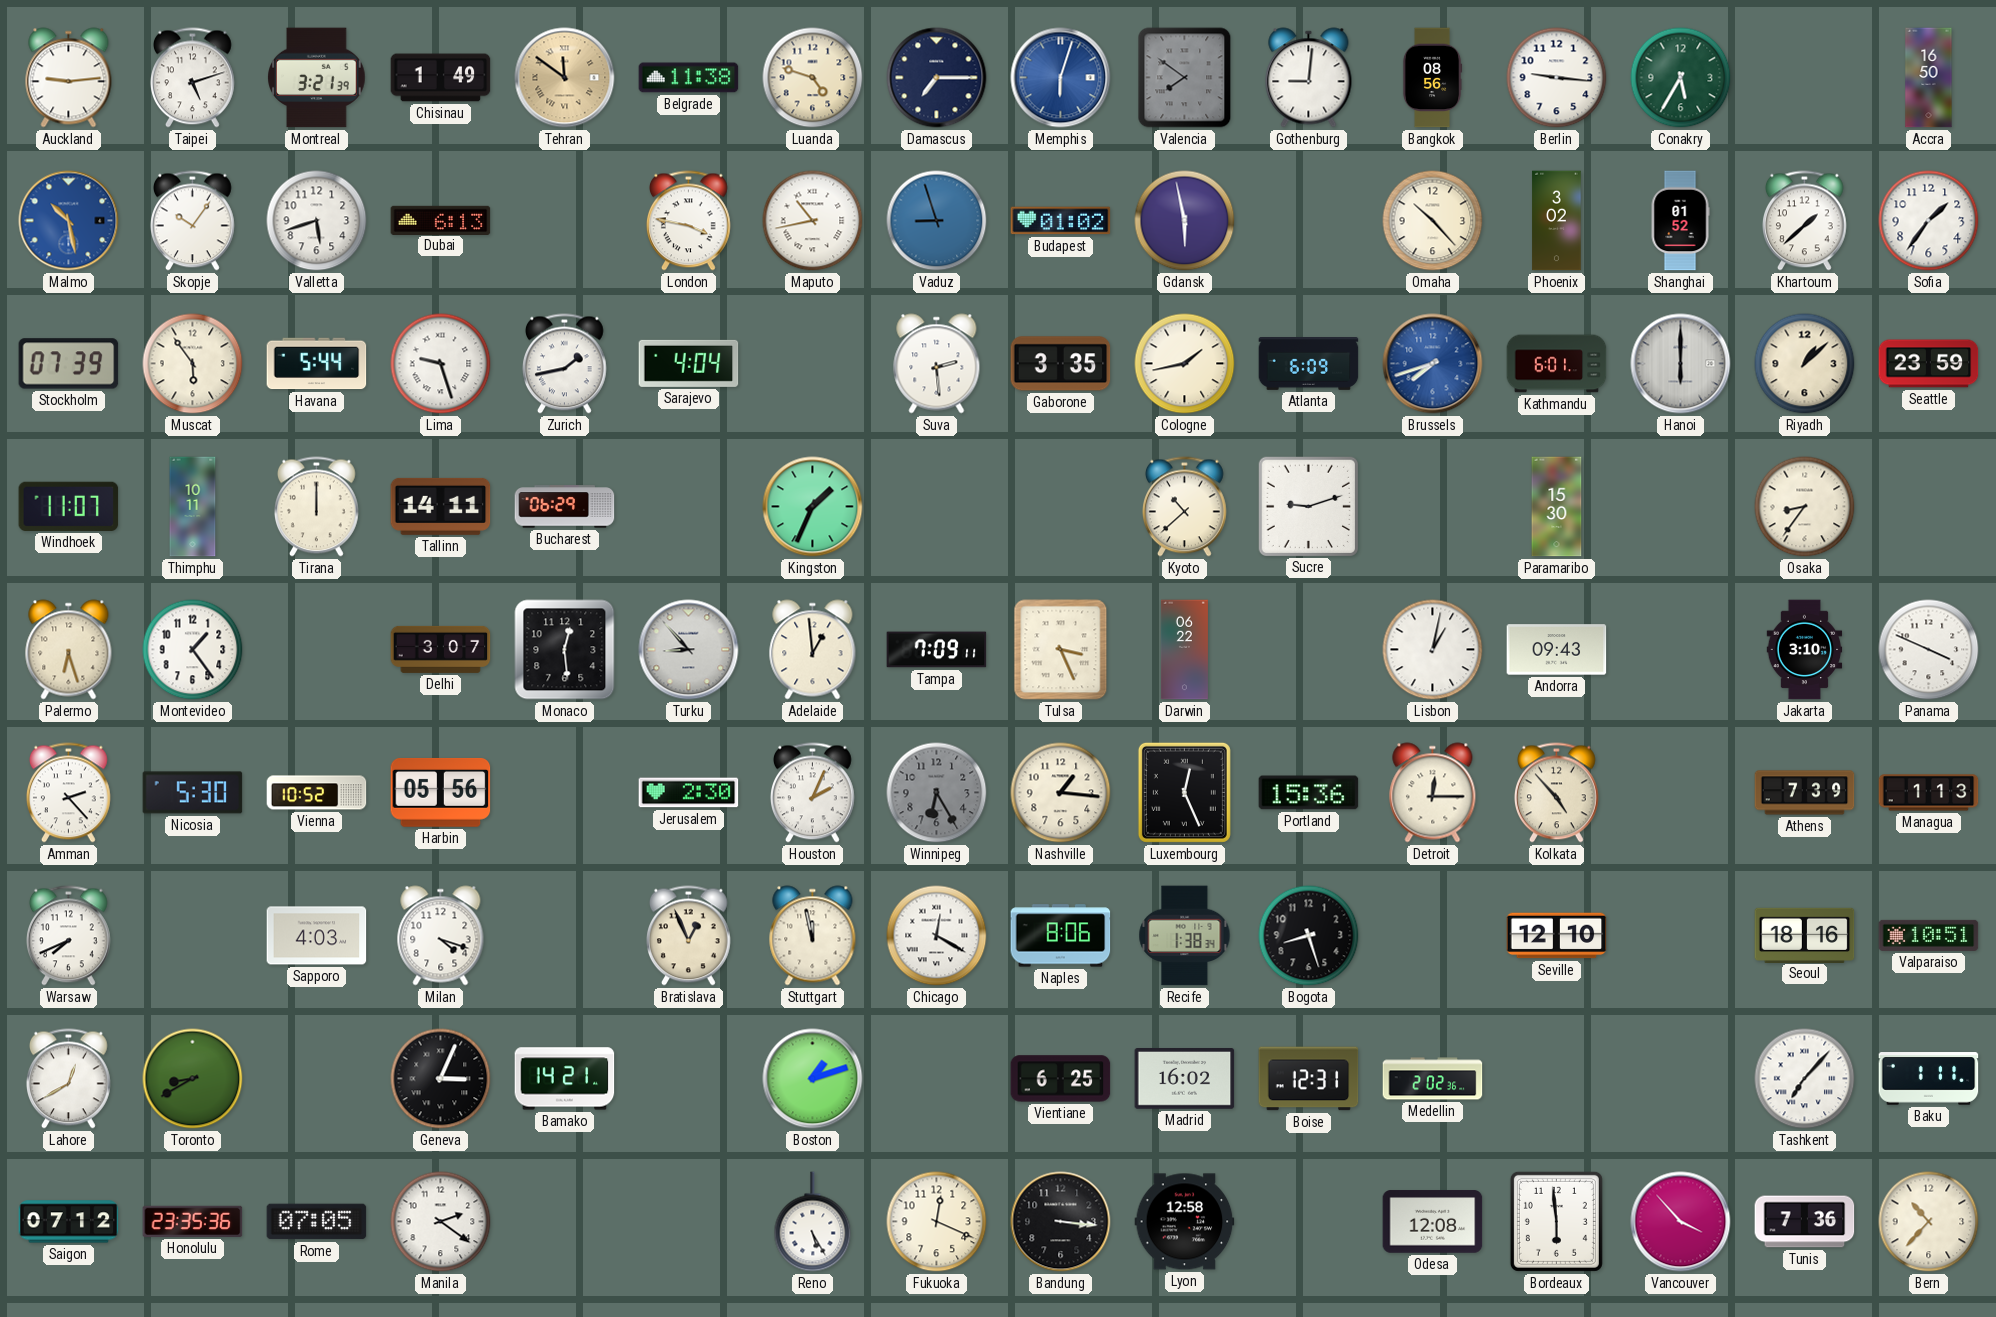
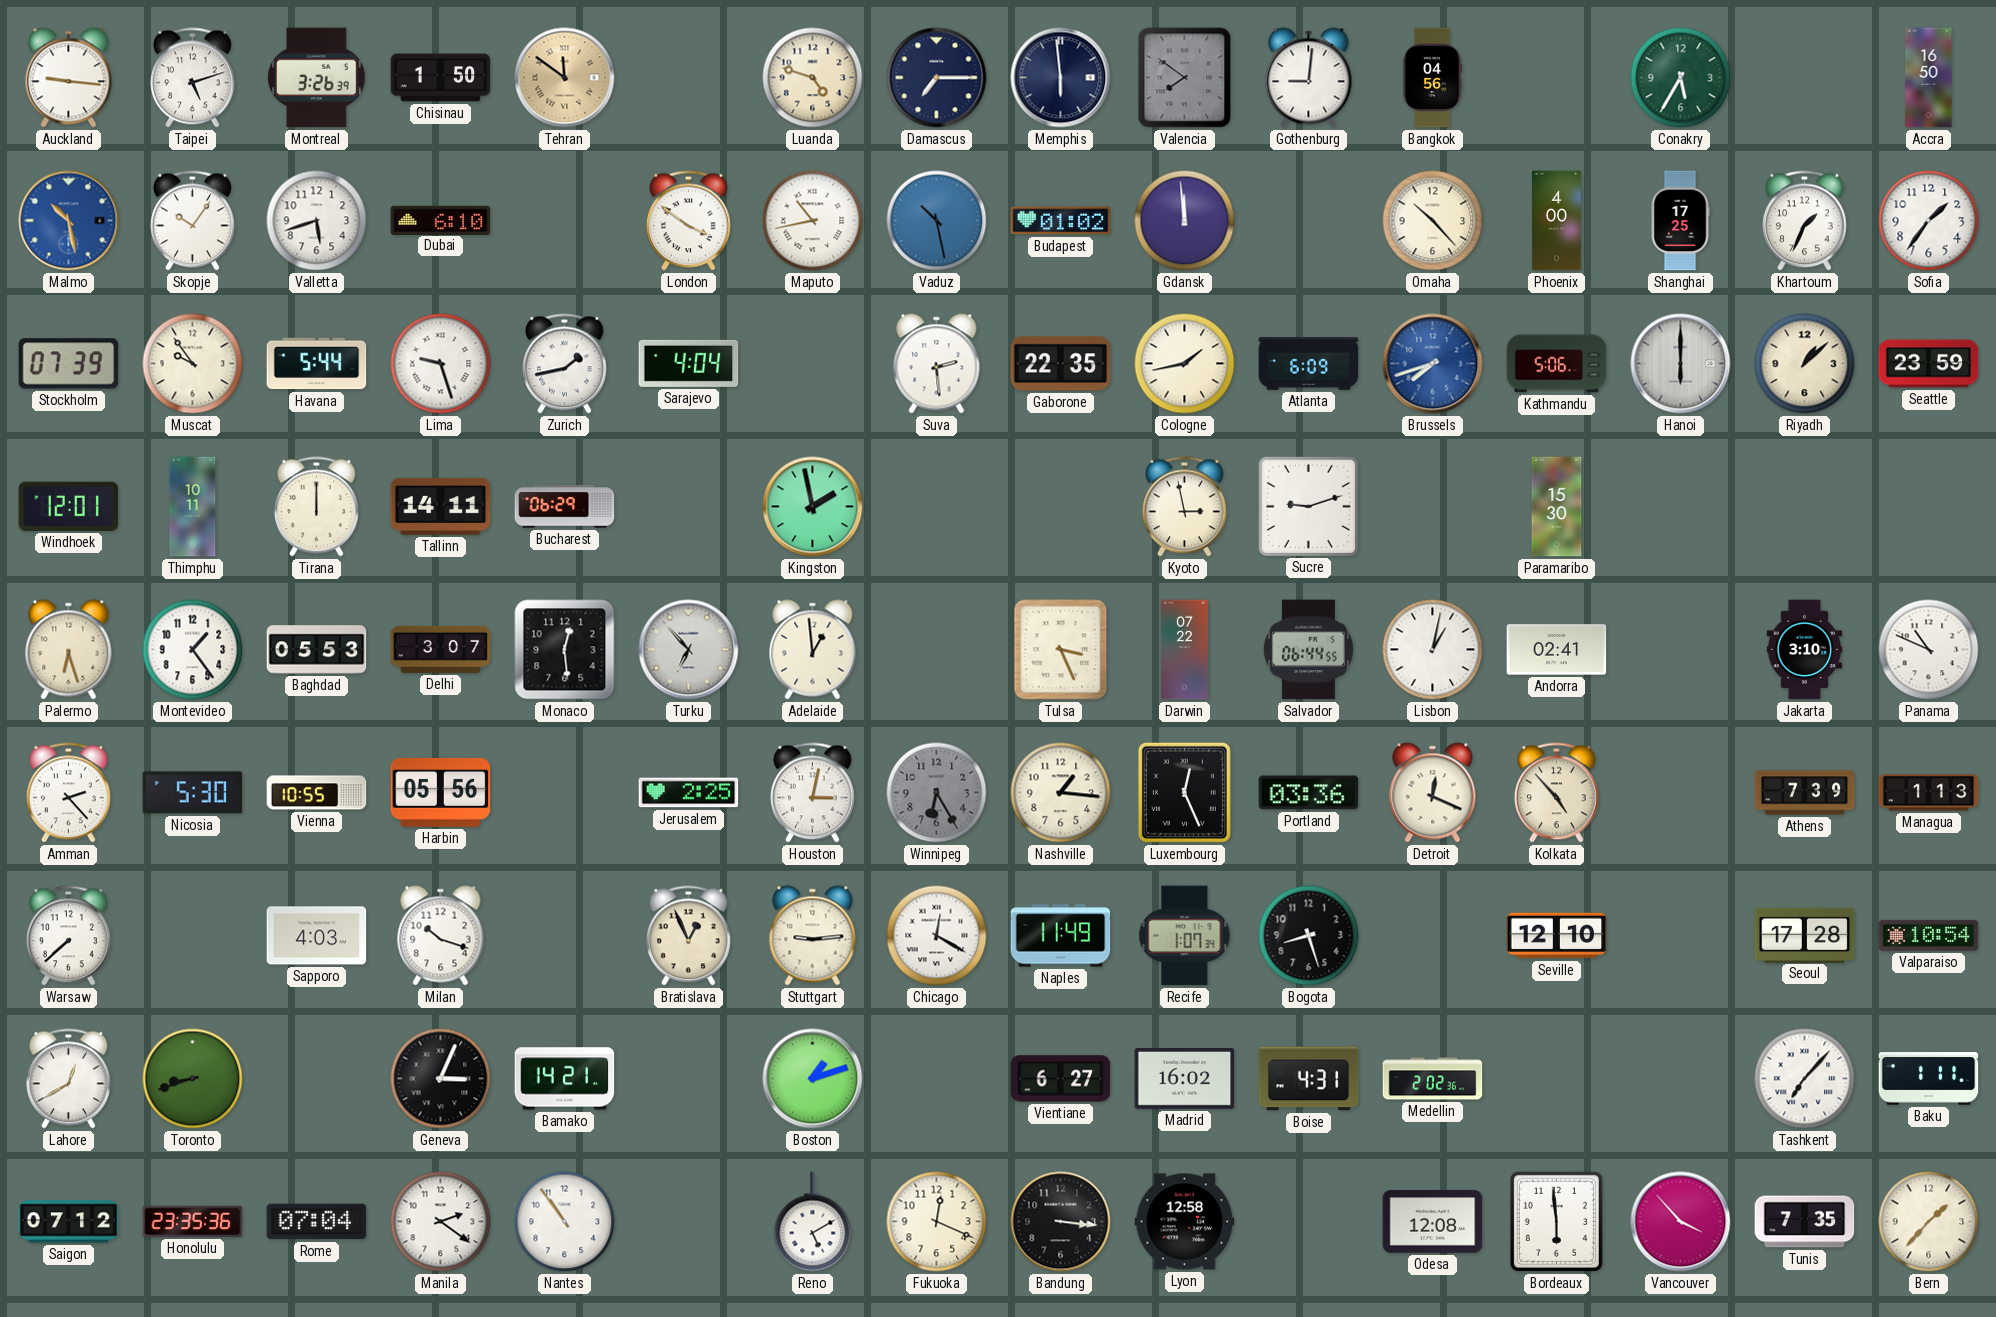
Auckland: 9:14 -> 9:16
Montreal: 3:21 -> 3:26
Chisinau: 1:49 -> 1:50
Belgrade: 11:38 -> none
Memphis: 6:03 -> 5:59
Memphis dial: blue -> navy
Bangkok: 08:56 -> 04:56
Berlin: 9:16 -> none
Dubai: 6:13 -> 6:10
London: 3:47 -> 3:51
Vaduz: 8:57 -> 10:28
Gdansk: 5:58 -> 11:59
Phoenix: 3:02 -> 4:00
Shanghai: 01:52 -> 17:25
Khartoum: 1:38 -> 1:34
Muscat: 5:54 -> 9:54
Gaborone: 3:35 -> 22:35
Kathmandu: 6:01 -> 5:06
Windhoek: 11:07 -> 12:01
Kingston: 1:34 -> 1:58
Kyoto: 10:38 -> 2:58
Osaka: 8:36 -> none
Baghdad: none -> 05:53
Turku: 8:53 -> 6:53
Tampa: 7:09 -> none
Darwin: 06:22 -> 07:22
Salvador: none -> 06:44
Andorra: 09:43 -> 02:41
Panama: 3:49 -> 10:49
Vienna: 10:52 -> 10:55
Jerusalem: 2:30 -> 2:25
Houston: 2:04 -> 3:02
Portland: 15:36 -> 03:36
Detroit: 12:15 -> 12:19
Warsaw: 7:41 -> 7:38
Milan: 4:18 -> 10:18
Stuttgart: 11:58 -> 9:14
Naples: 8:06 -> 11:49
Recife: 1:38 -> 1:07
Seoul: 18:16 -> 17:28
Valparaiso: 10:51 -> 10:54
Toronto: 8:40 -> 8:42
Vientiane: 6:25 -> 6:27
Boise: 12:31 -> 4:31
Rome: 07:05 -> 07:04
Nantes: none -> 10:54
Reno: 5:25 -> 5:10
Tunis: 7:36 -> 7:35
Bern: 10:37 -> 1:37
